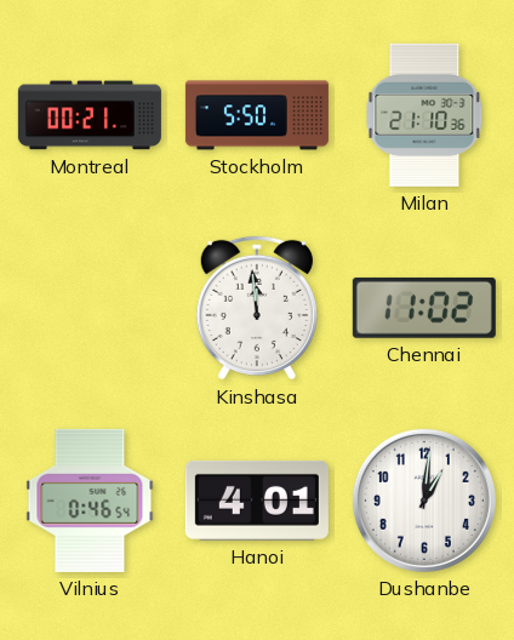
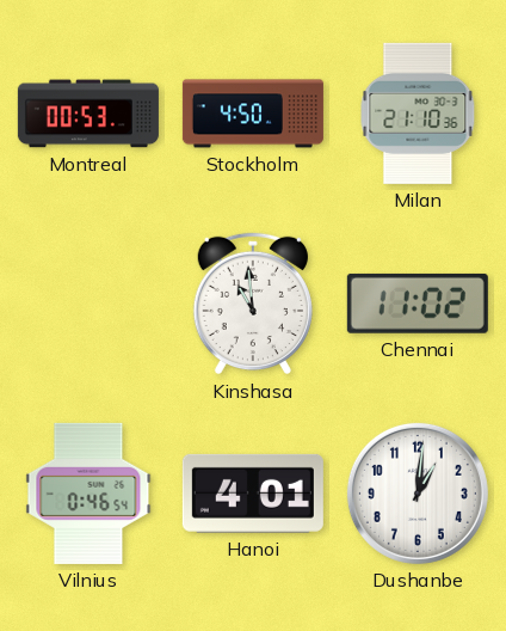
Montreal: 00:21 -> 00:53
Stockholm: 5:50 -> 4:50
Kinshasa: 11:59 -> 10:59
